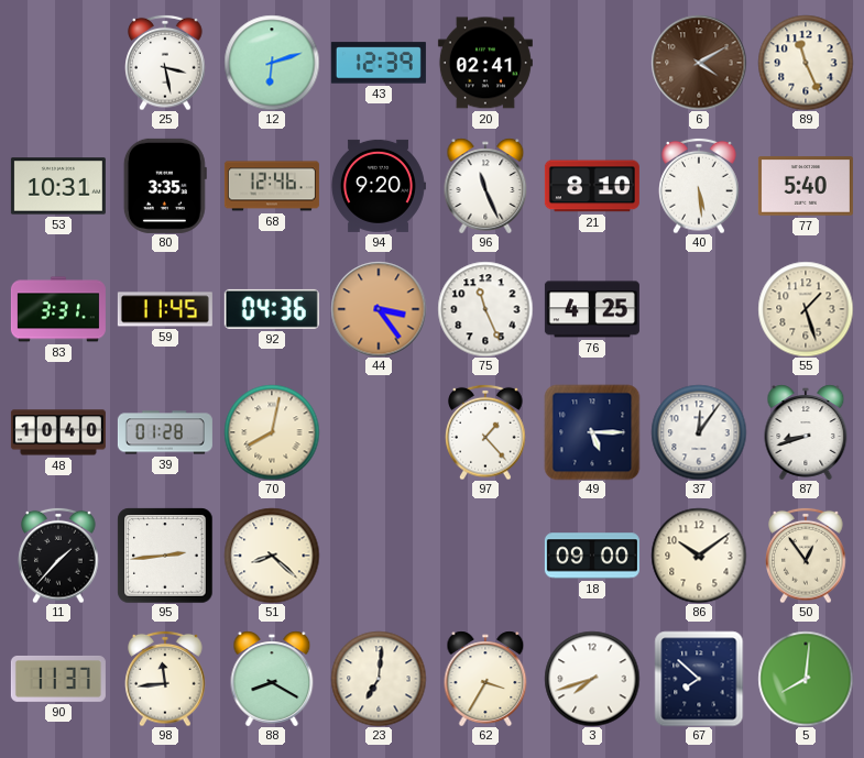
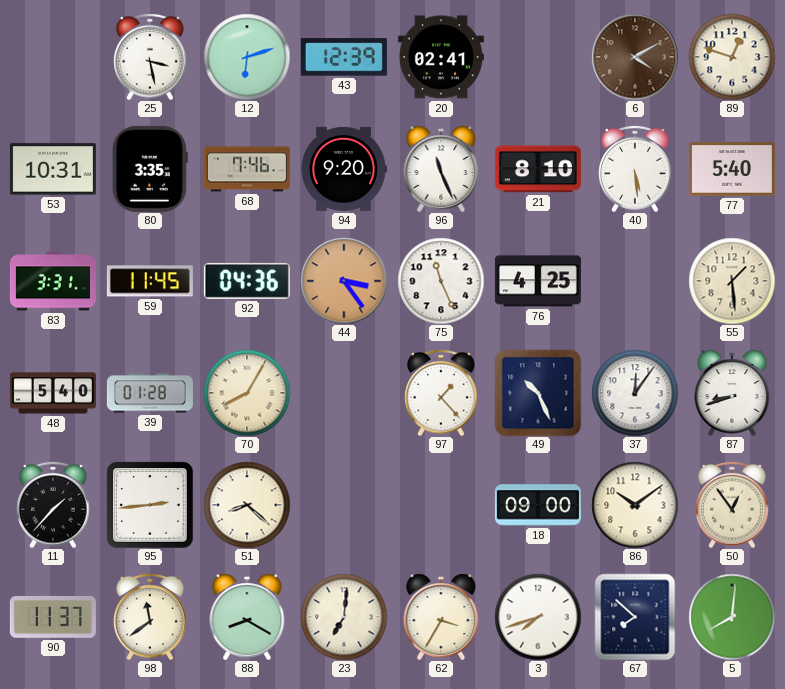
89: 11:26 -> 12:48
68: 12:46 -> 7:46
55: 1:27 -> 1:29
48: 10:40 -> 5:40
70: 8:02 -> 8:05
49: 5:15 -> 10:26
98: 11:44 -> 11:39
